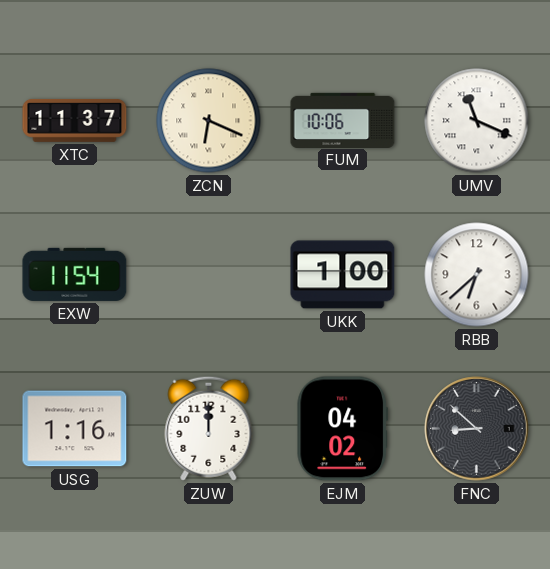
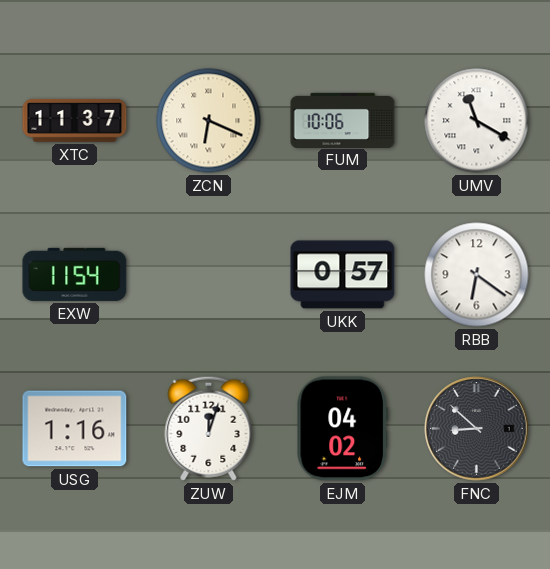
UMV: 11:19 -> 11:20
UKK: 1:00 -> 0:57
RBB: 6:38 -> 6:21
ZUW: 12:00 -> 12:03
